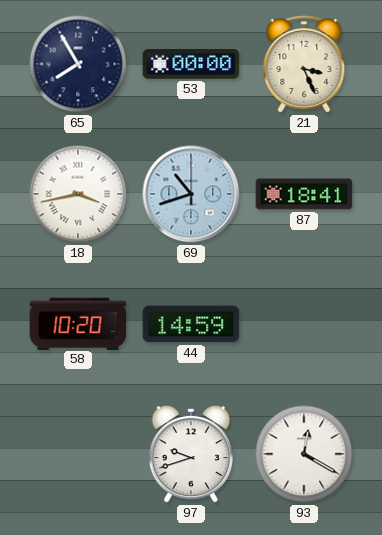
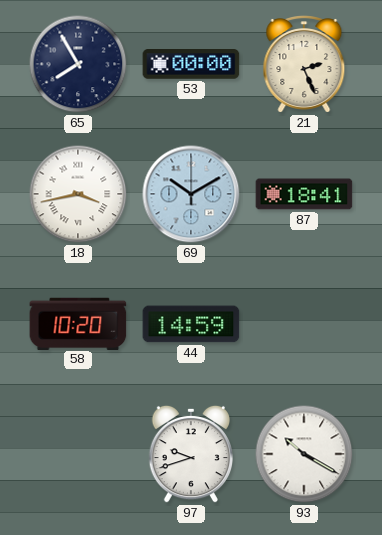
21: 3:26 -> 2:26
69: 10:42 -> 10:10
93: 12:20 -> 10:20
